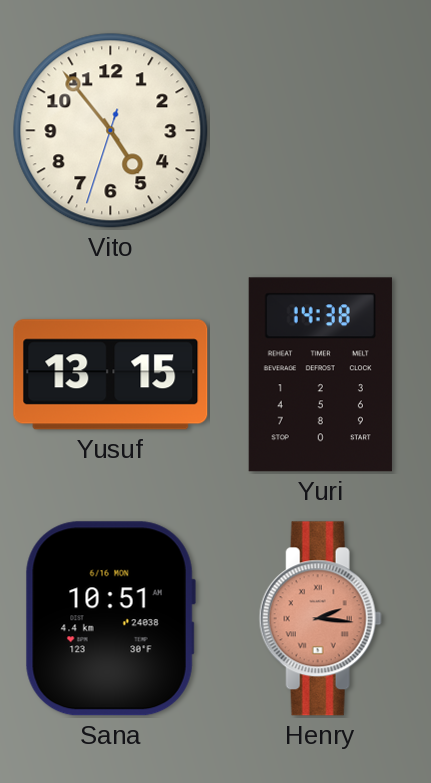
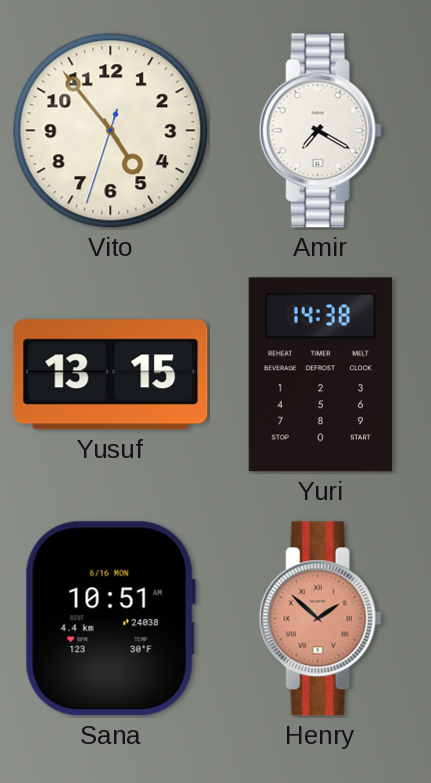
Amir: none -> 7:20
Henry: 2:16 -> 1:52
